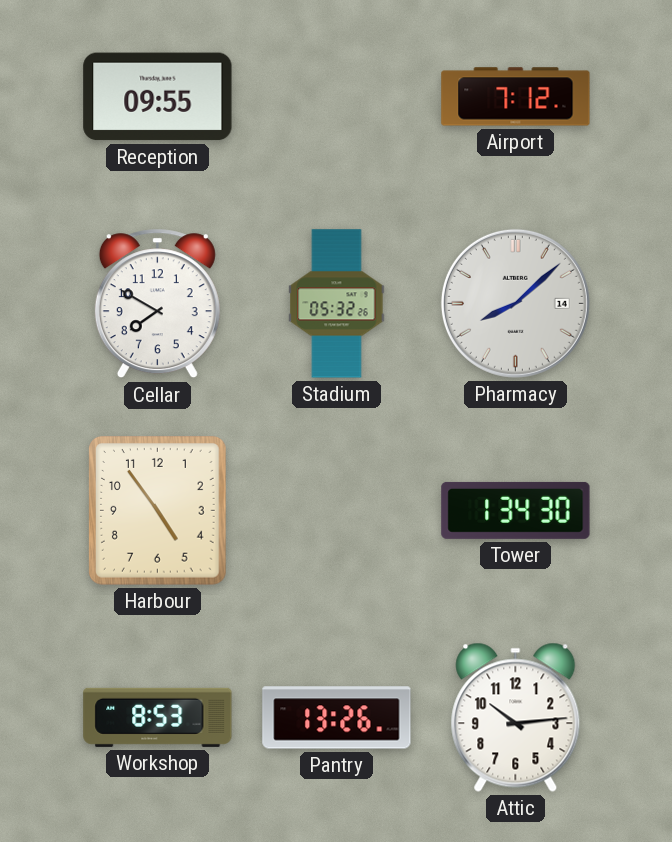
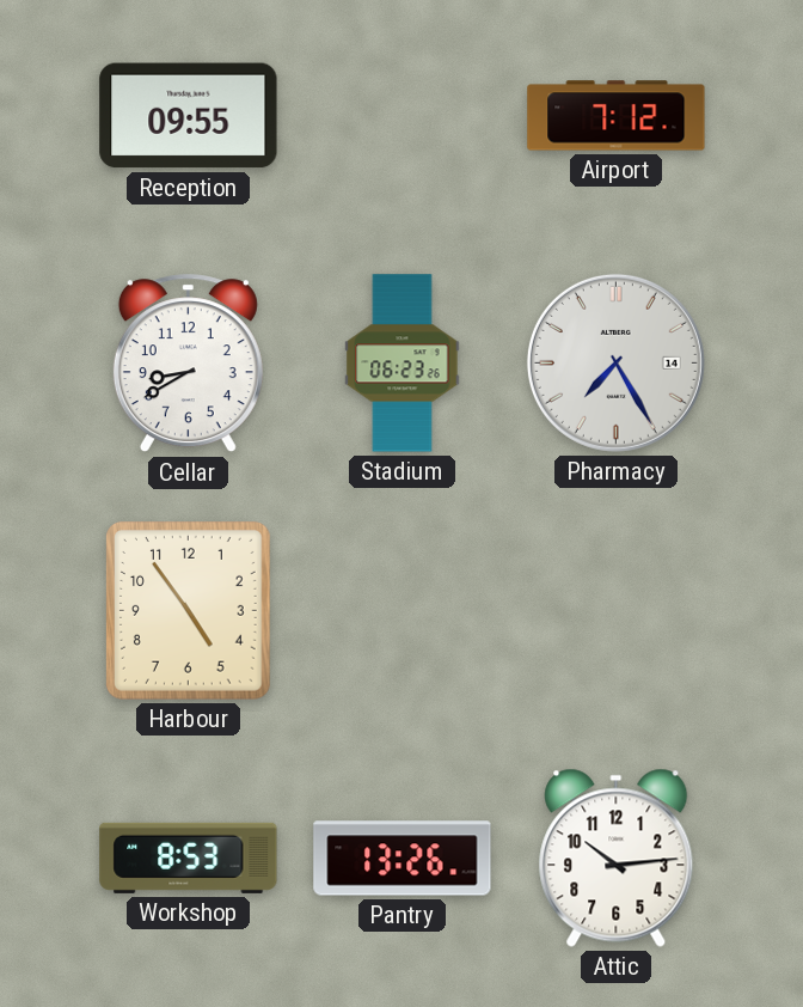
Cellar: 7:50 -> 8:40
Stadium: 05:32 -> 06:23
Pharmacy: 8:08 -> 7:25
Tower: 1:34 -> none
